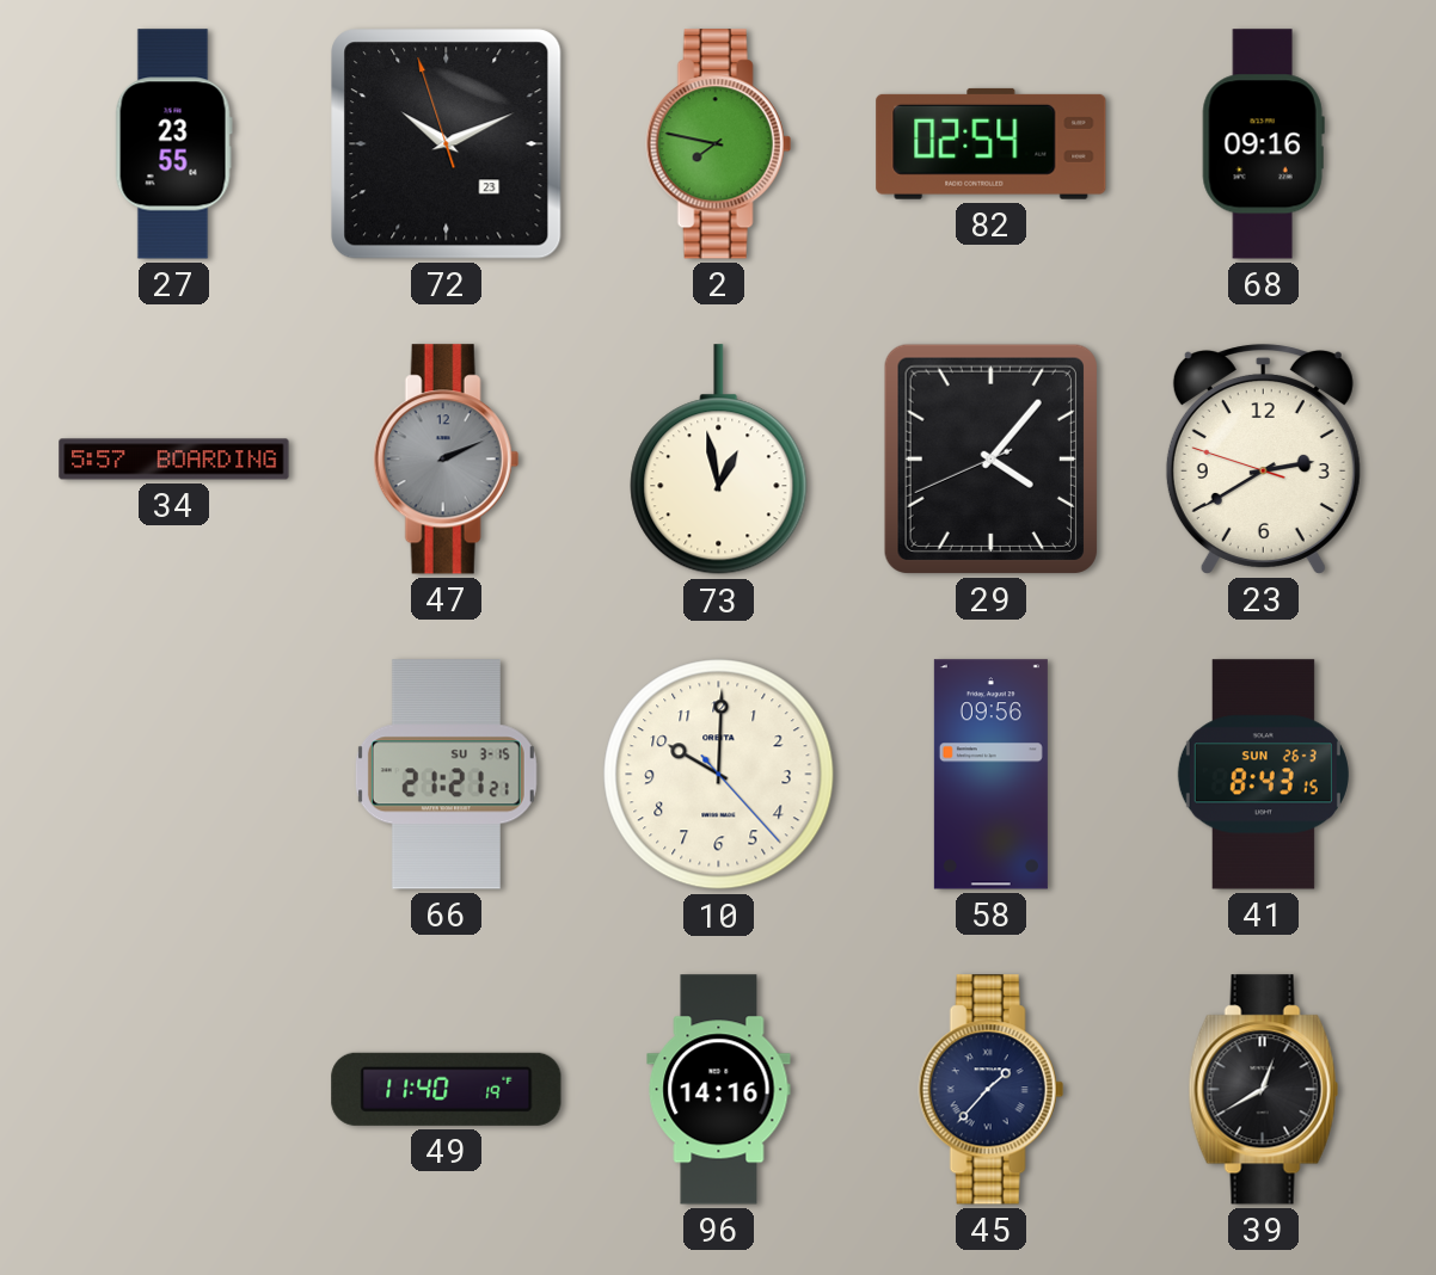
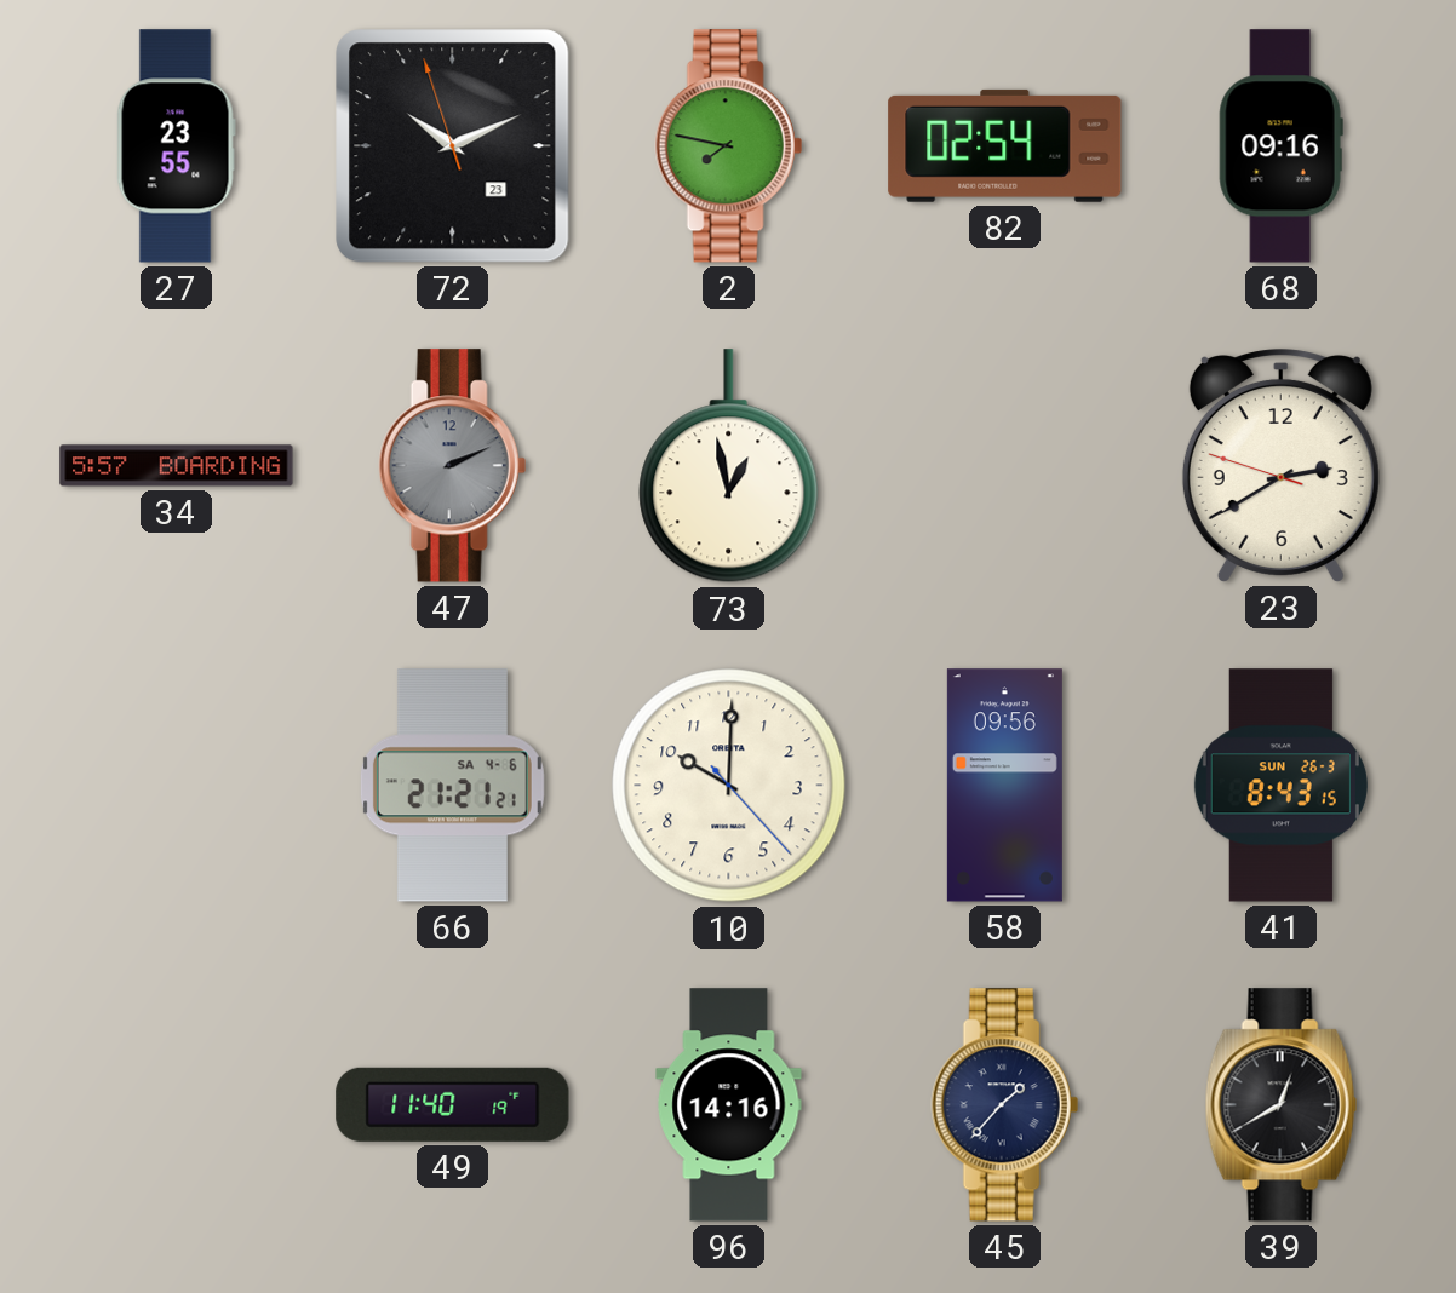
29: 4:06 -> none
66 date: SU 3-15 -> SA 4-6
